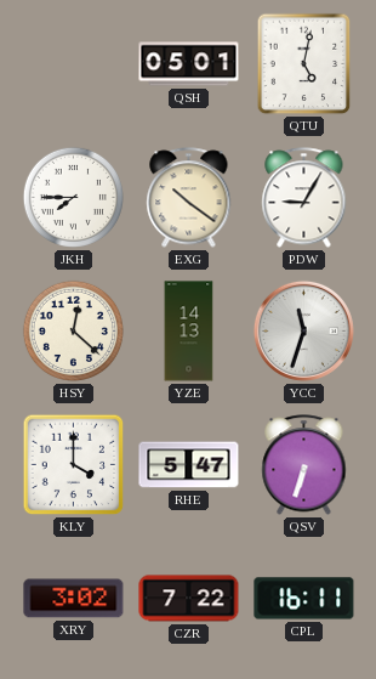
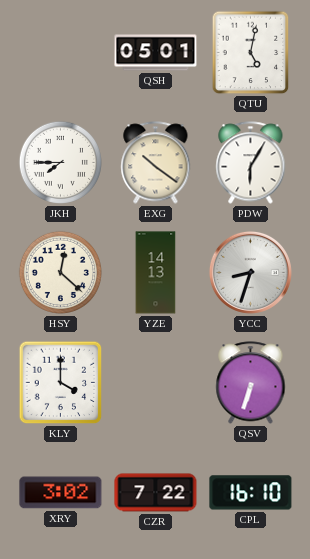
PDW: 9:05 -> 6:05
YCC: 11:33 -> 8:33
RHE: 5:47 -> none
CPL: 16:11 -> 16:10
